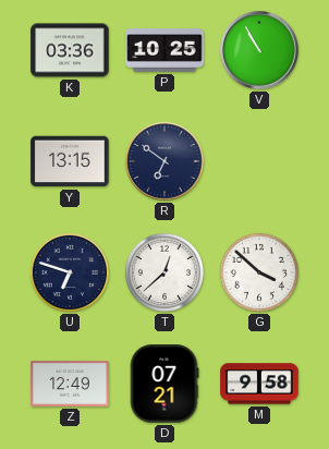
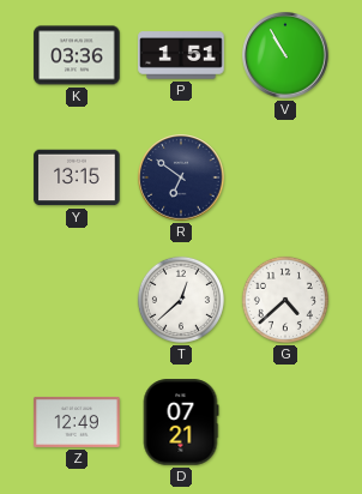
P: 10:25 -> 1:51
U: 6:48 -> none
G: 3:52 -> 4:38
M: 9:58 -> none
